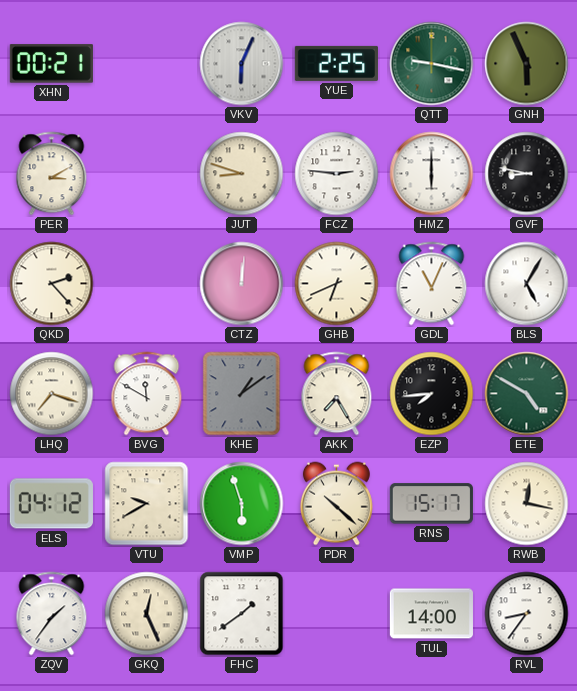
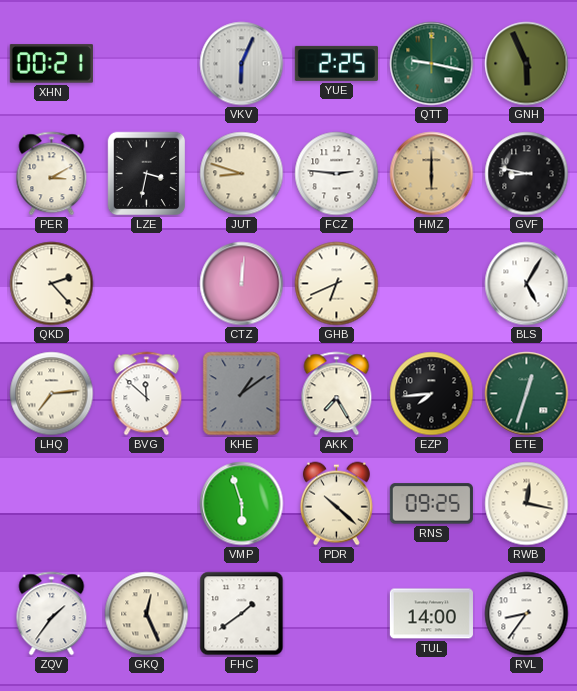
LZE: none -> 3:32
HMZ dial: white -> champagne
GDL: 11:04 -> none
LHQ: 7:18 -> 7:14
BVG: 11:50 -> 11:52
ETE: 4:50 -> 12:33
ELS: 04:12 -> none
VTU: 9:40 -> none
RNS: 15:17 -> 09:25
